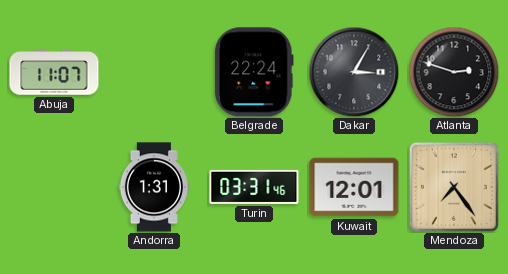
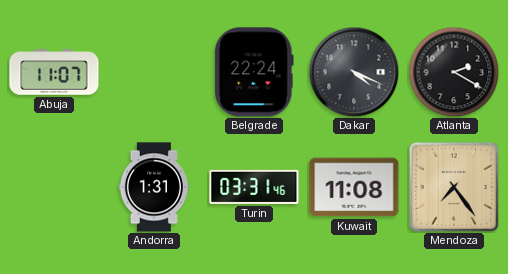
Dakar: 3:05 -> 4:19
Atlanta: 2:48 -> 2:20
Kuwait: 12:01 -> 11:08
